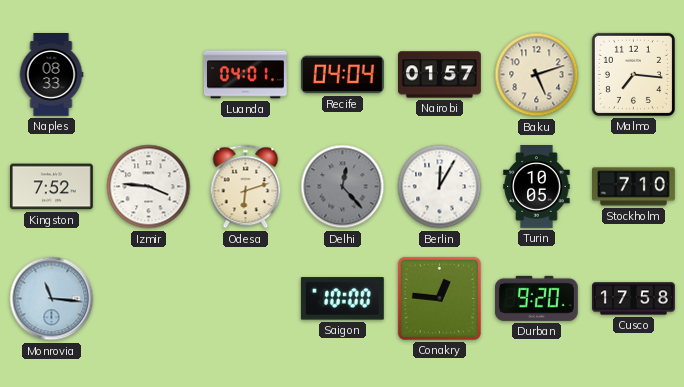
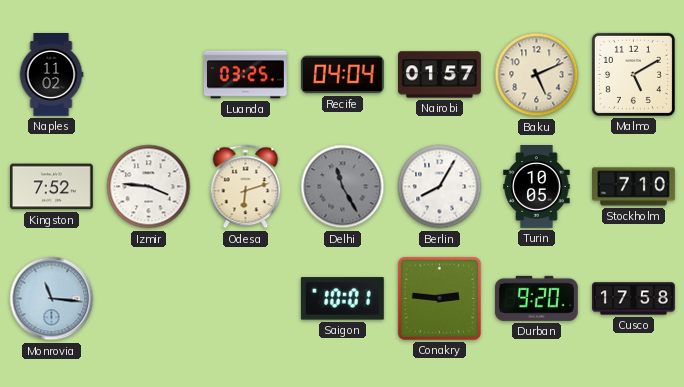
Naples: 08:33 -> 11:02
Luanda: 04:01 -> 03:25
Baku: 5:12 -> 5:11
Malmo: 7:16 -> 5:10
Delhi: 12:23 -> 11:25
Berlin: 12:05 -> 8:05
Saigon: 10:00 -> 10:01
Conakry: 12:46 -> 2:46
